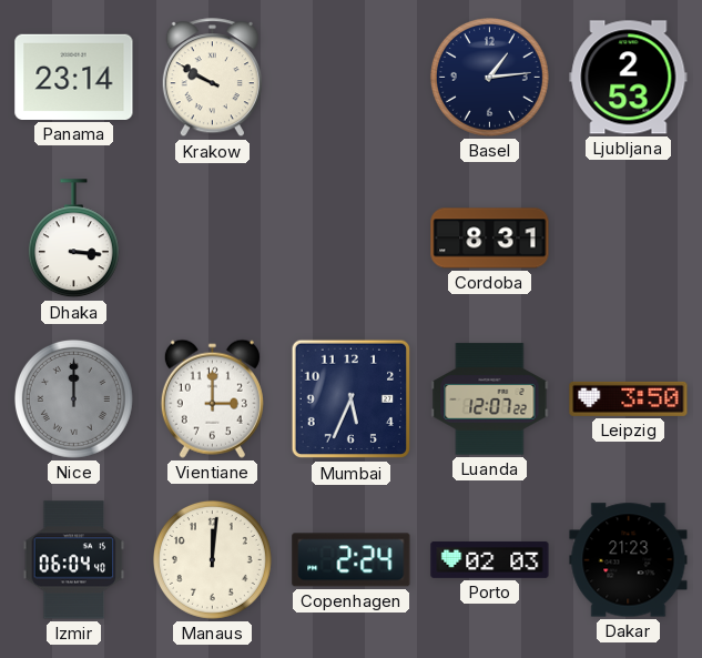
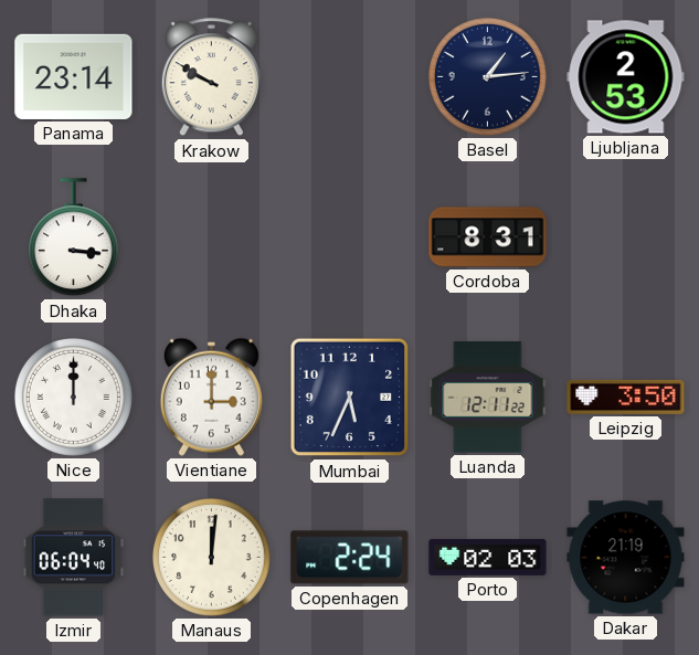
Nice dial: grey -> white
Luanda: 12:07 -> 12:11
Dakar: 21:23 -> 21:19
